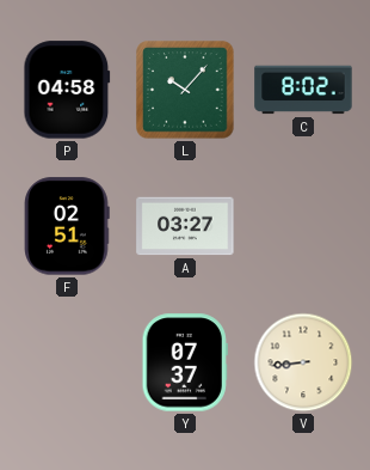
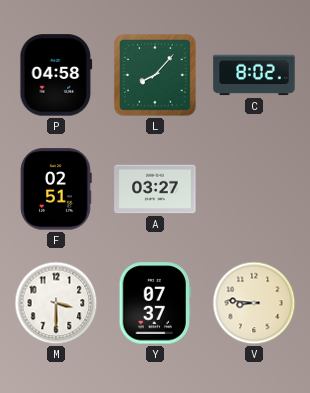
L: 10:07 -> 8:07
M: none -> 3:30
V: 8:44 -> 8:46
